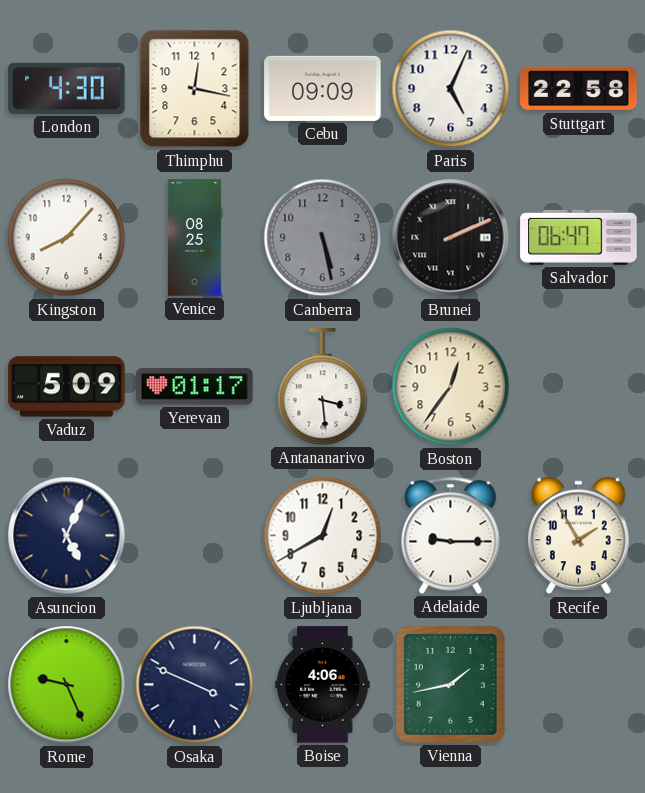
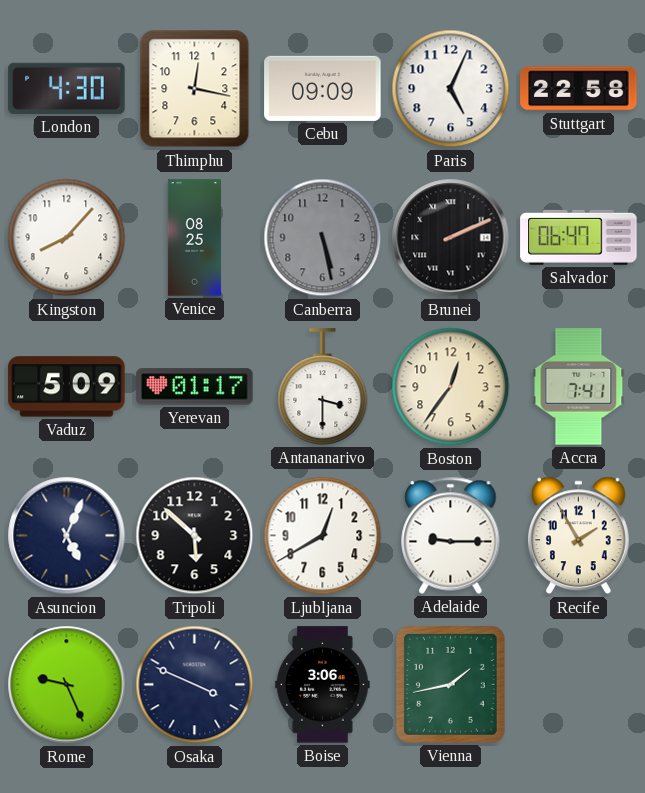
Antananarivo: 3:29 -> 3:30
Accra: none -> 7:41
Tripoli: none -> 5:52
Boise: 4:06 -> 3:06
